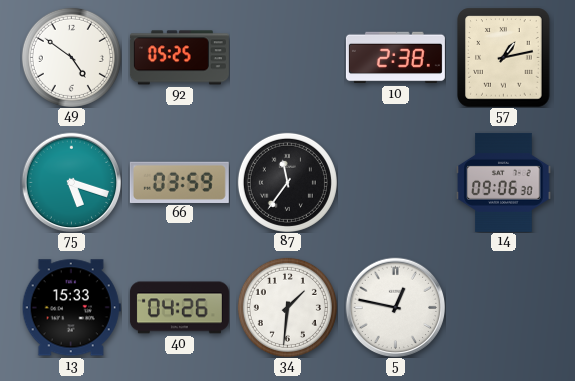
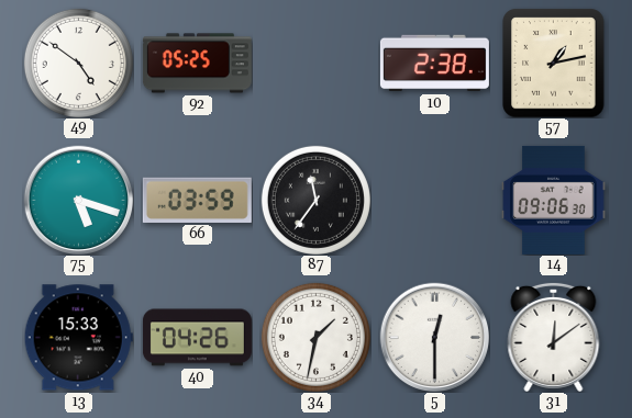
34: 1:31 -> 1:32
5: 12:47 -> 12:30
31: none -> 12:09
